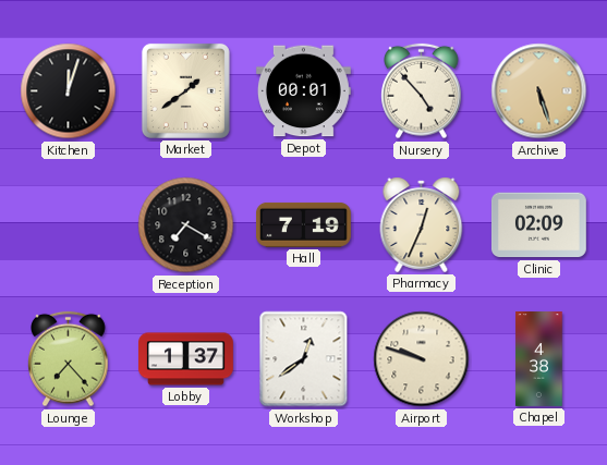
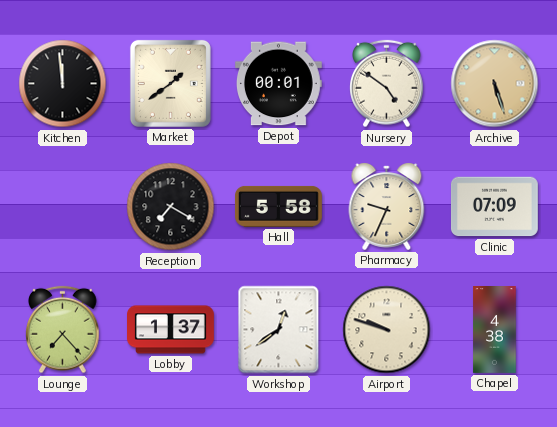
Kitchen: 12:03 -> 11:59
Nursery: 4:53 -> 4:51
Hall: 7:19 -> 5:58
Pharmacy: 12:34 -> 9:34
Clinic: 02:09 -> 07:09
